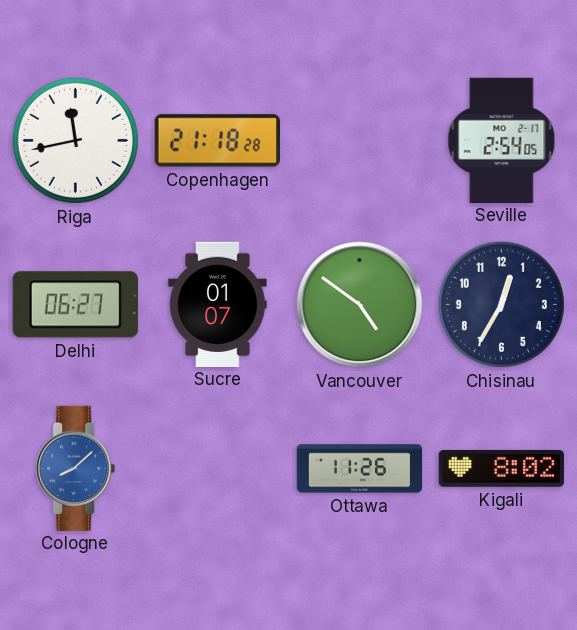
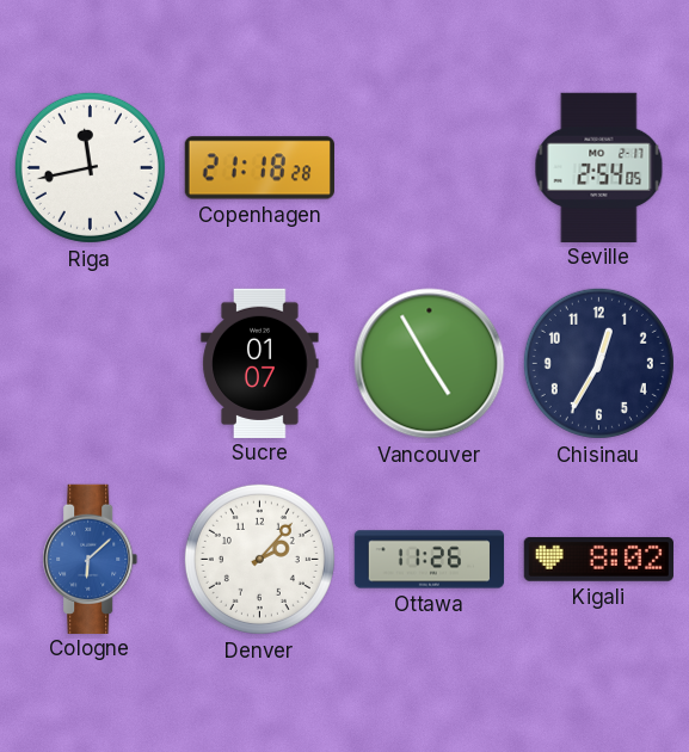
Delhi: 06:27 -> none
Vancouver: 4:51 -> 4:55
Cologne: 8:08 -> 6:08
Denver: none -> 2:07
